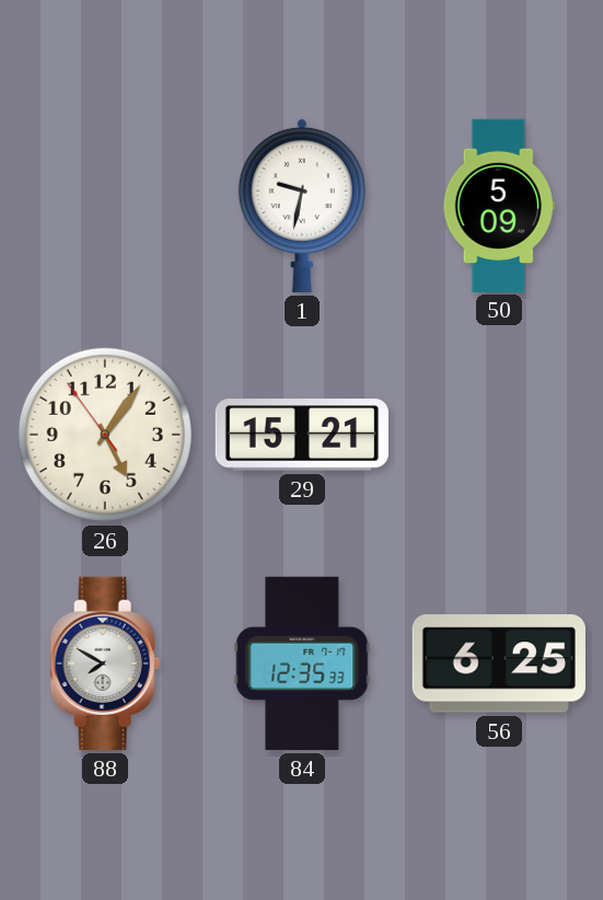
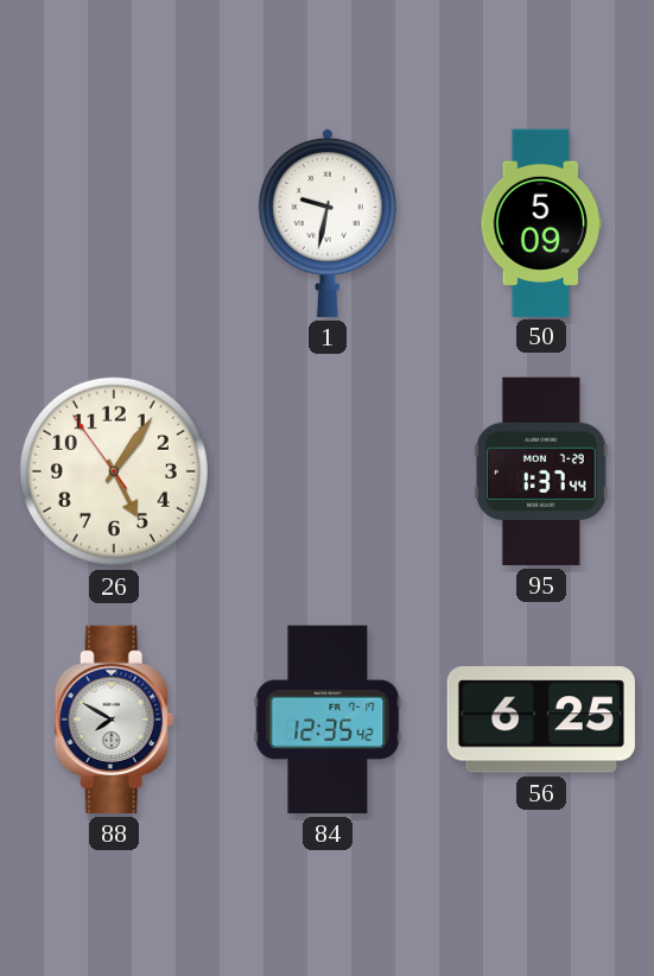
29: 15:21 -> none
95: none -> 1:37
84: 12:35:33 -> 12:35:42
